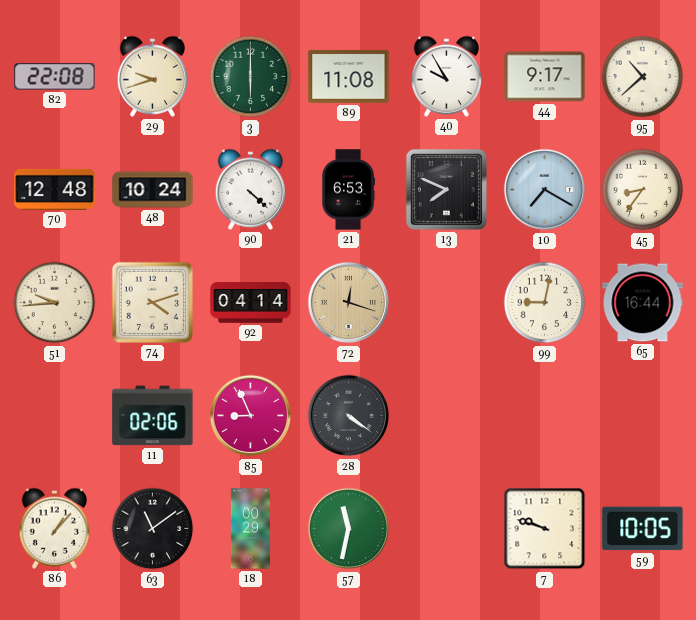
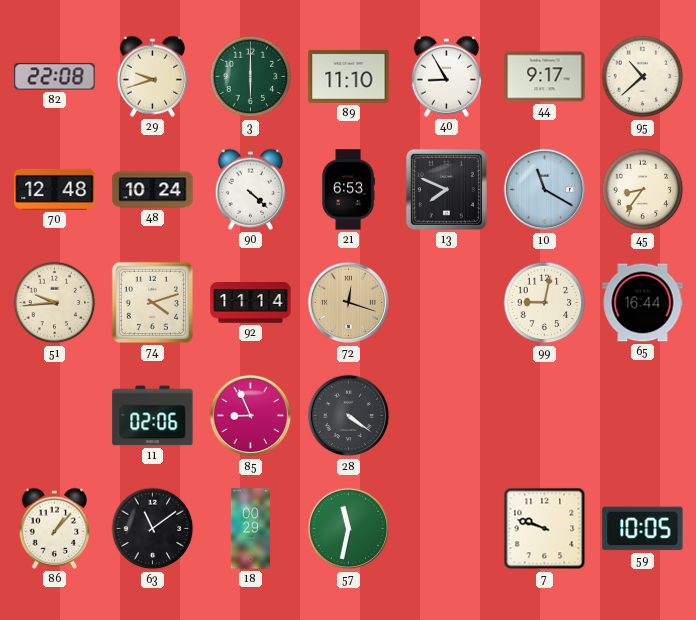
89: 11:08 -> 11:10
40: 9:55 -> 8:55
10: 7:20 -> 11:20
92: 04:14 -> 11:14
